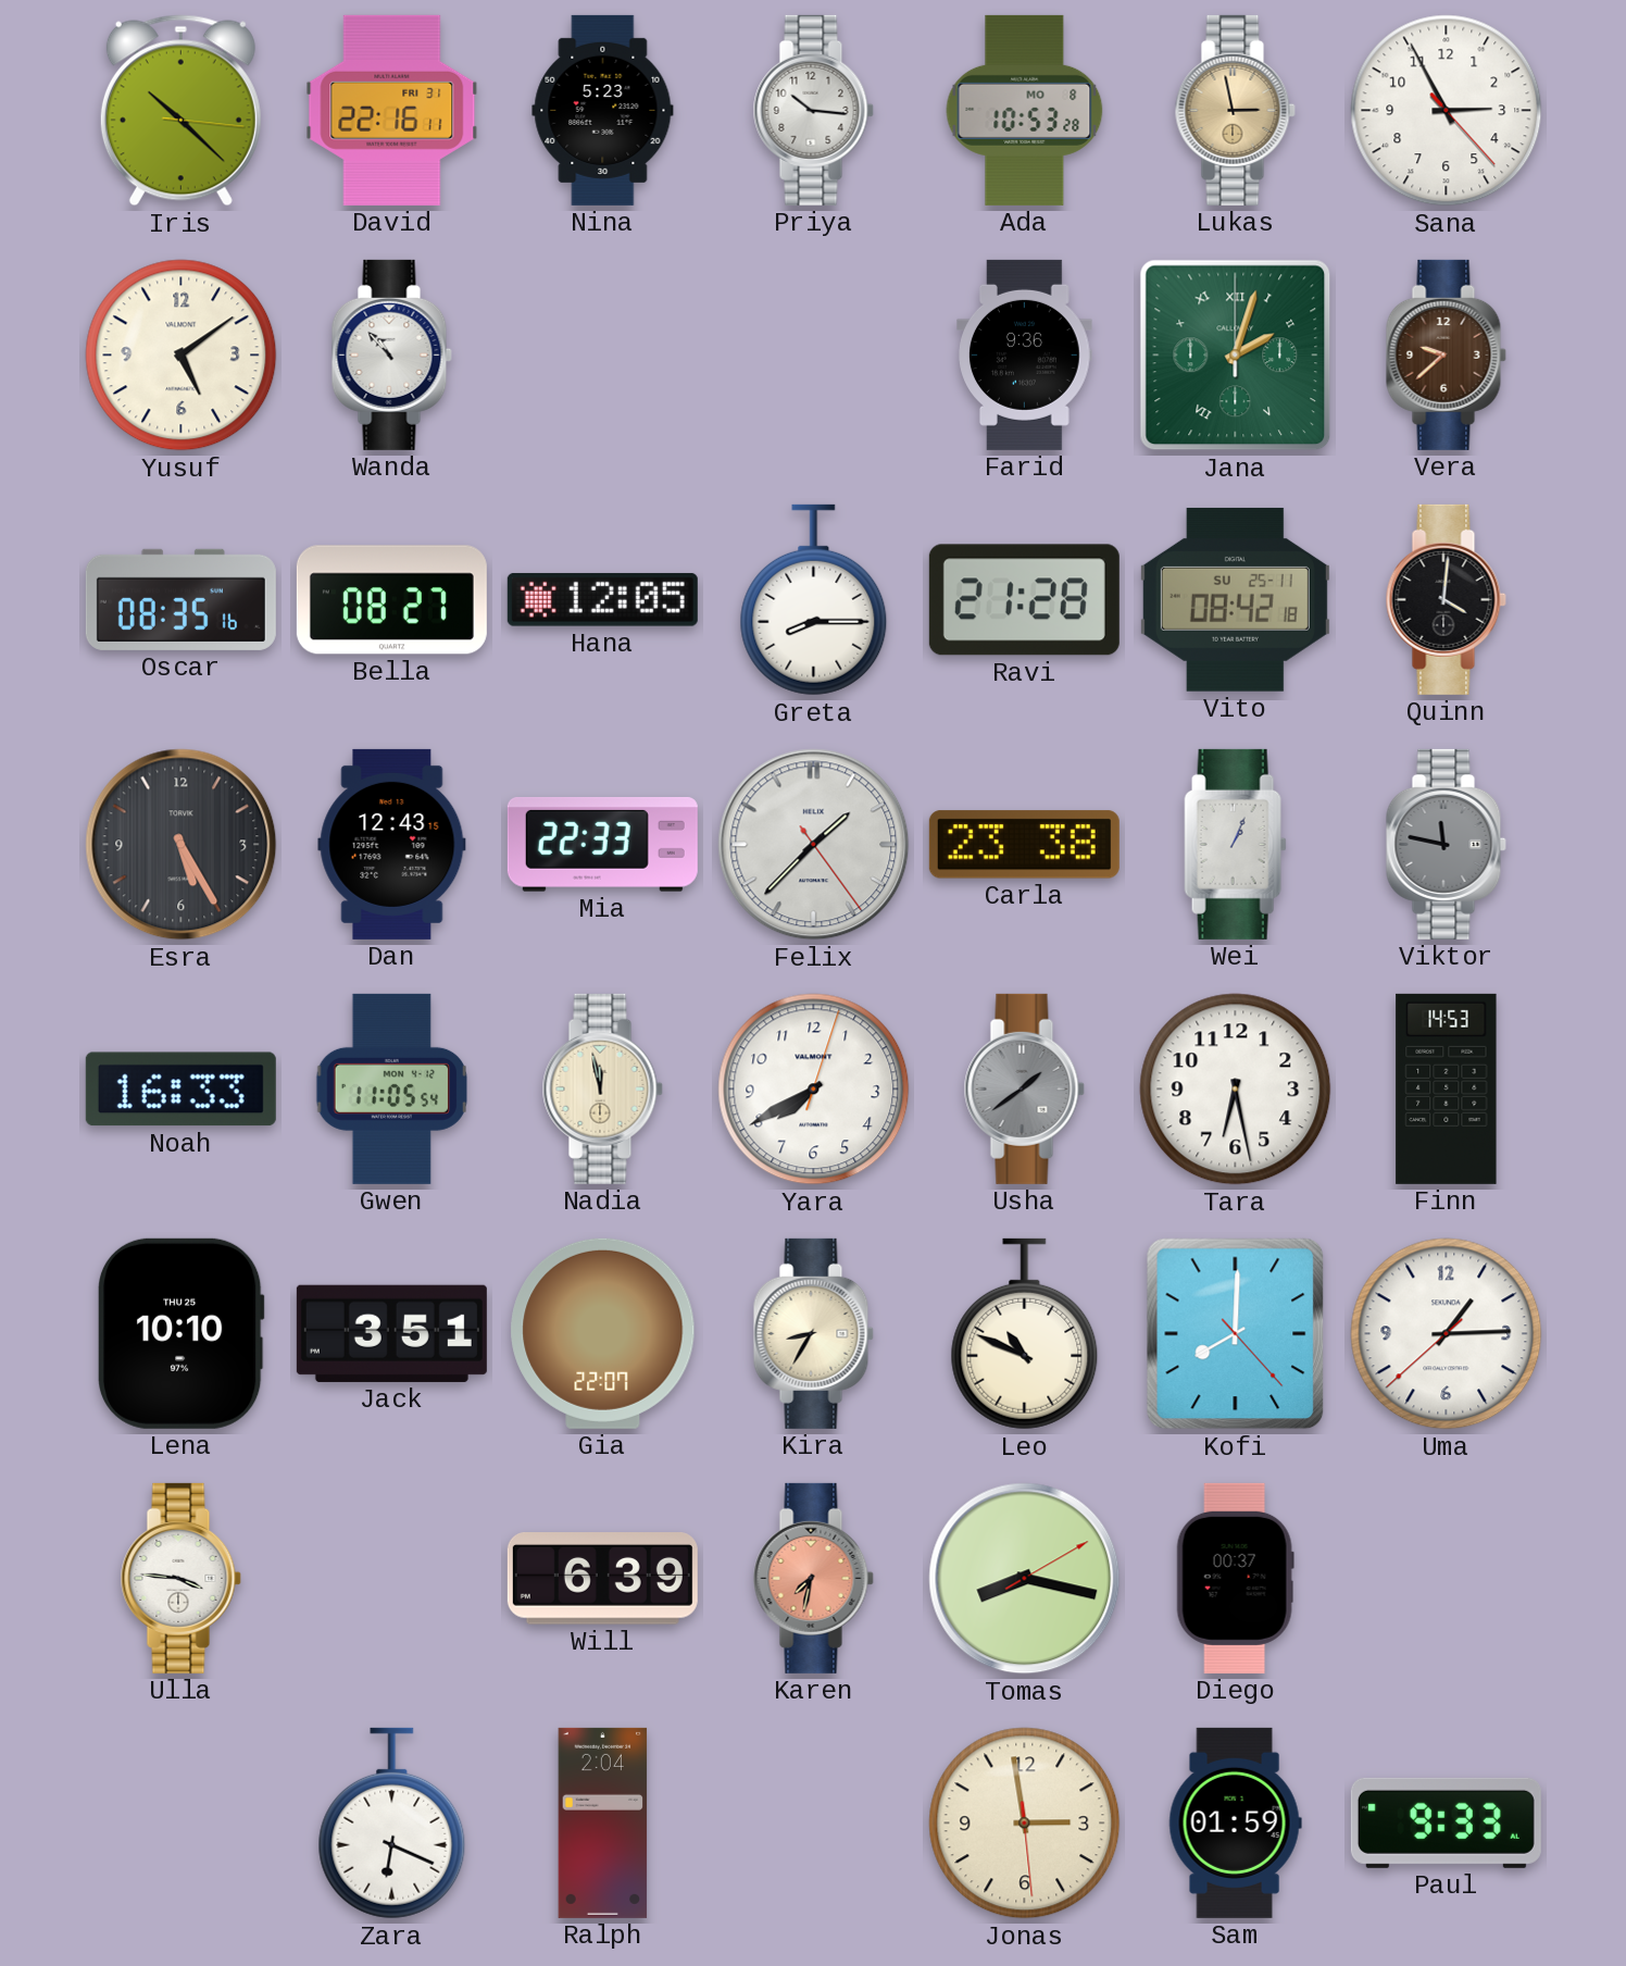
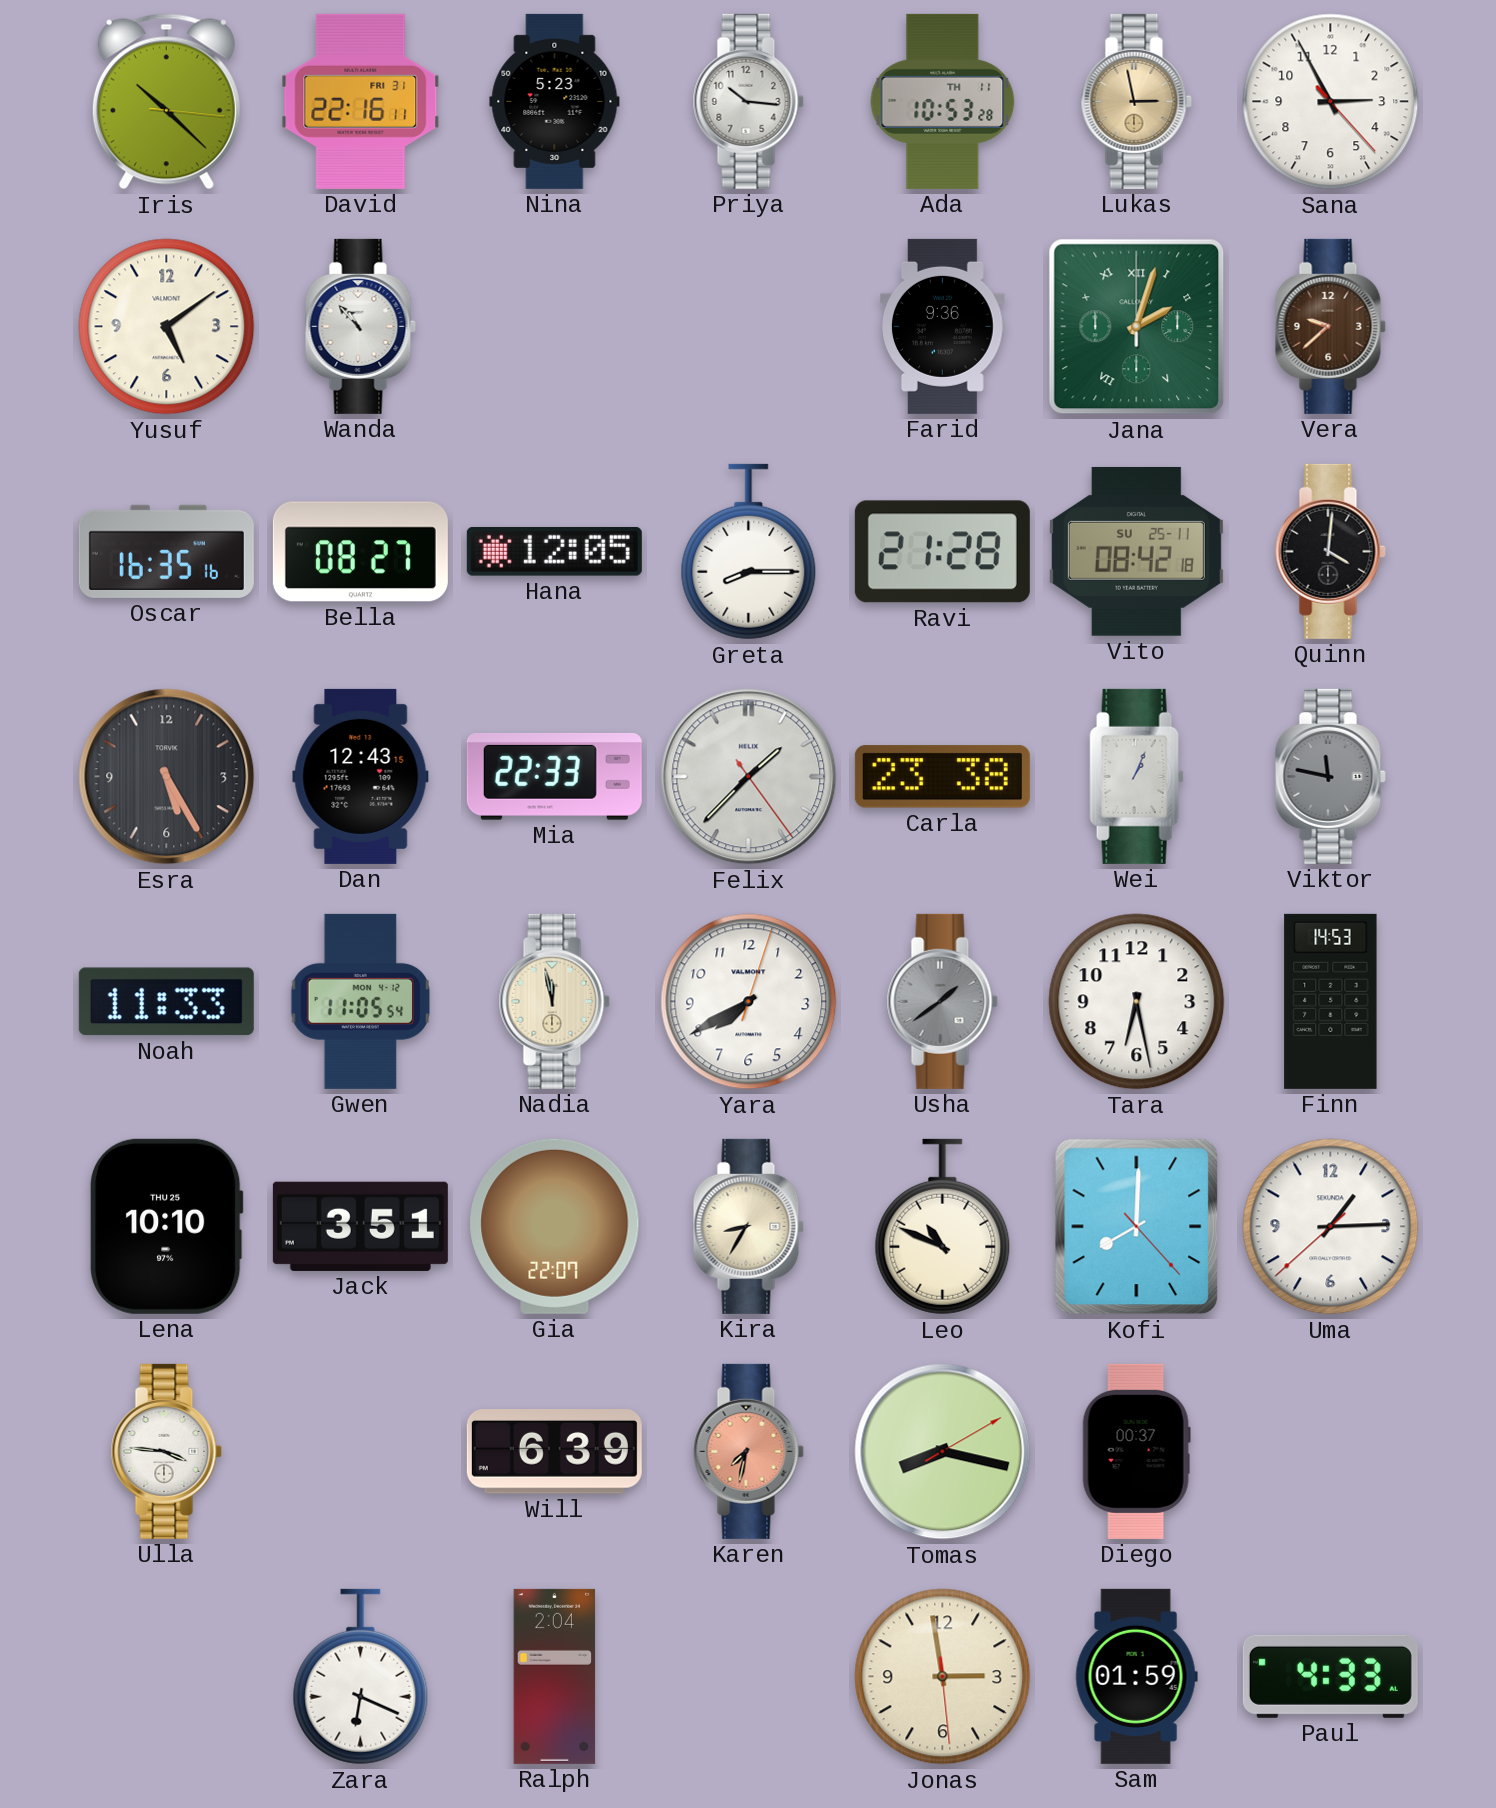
Ada date: MO 8 -> TH 11
Oscar: 08:35 -> 16:35
Noah: 16:33 -> 11:33
Paul: 9:33 -> 4:33
